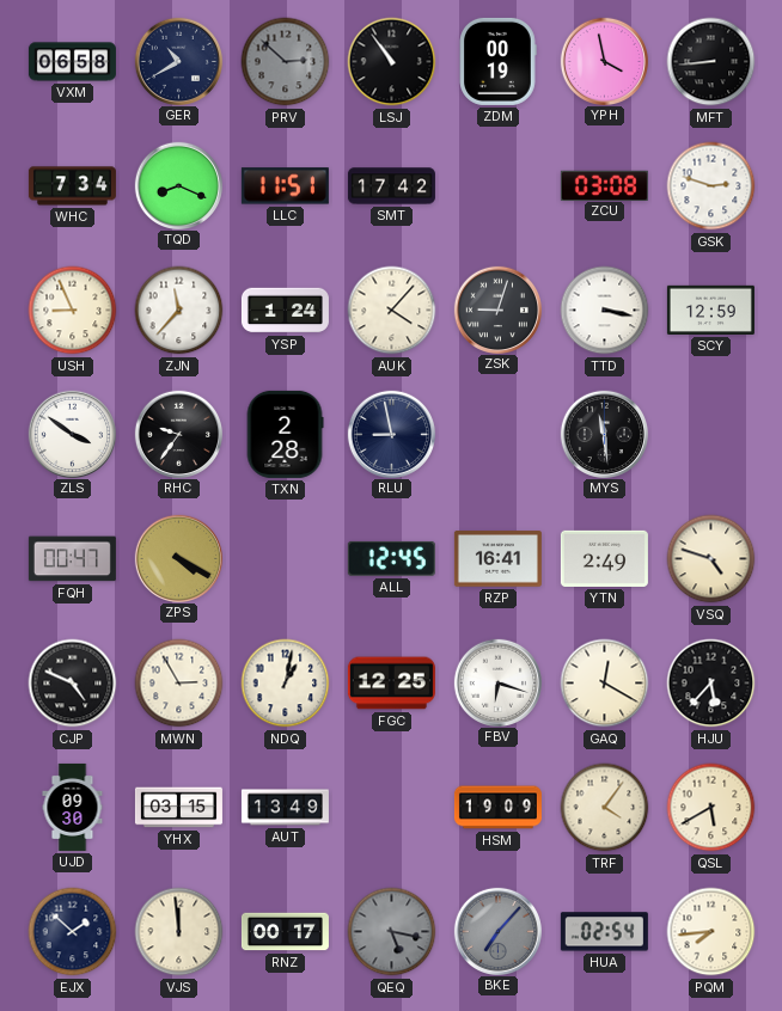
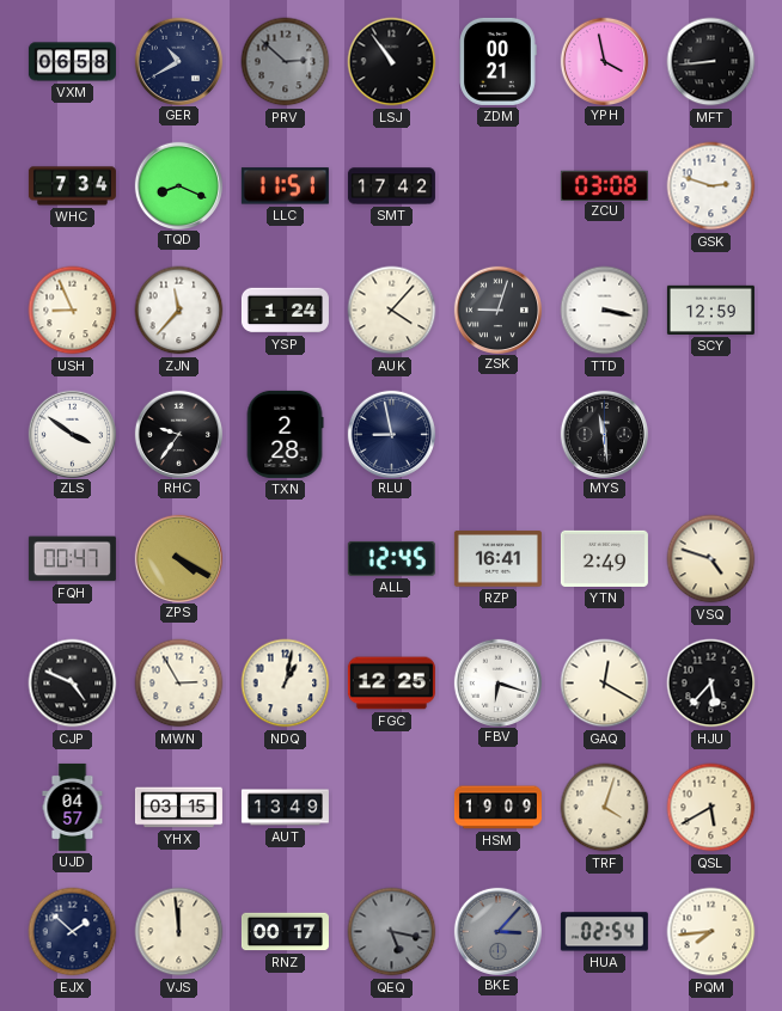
ZDM: 00:19 -> 00:21
UJD: 09:30 -> 04:57
TRF: 4:06 -> 4:03
BKE: 7:07 -> 3:07
